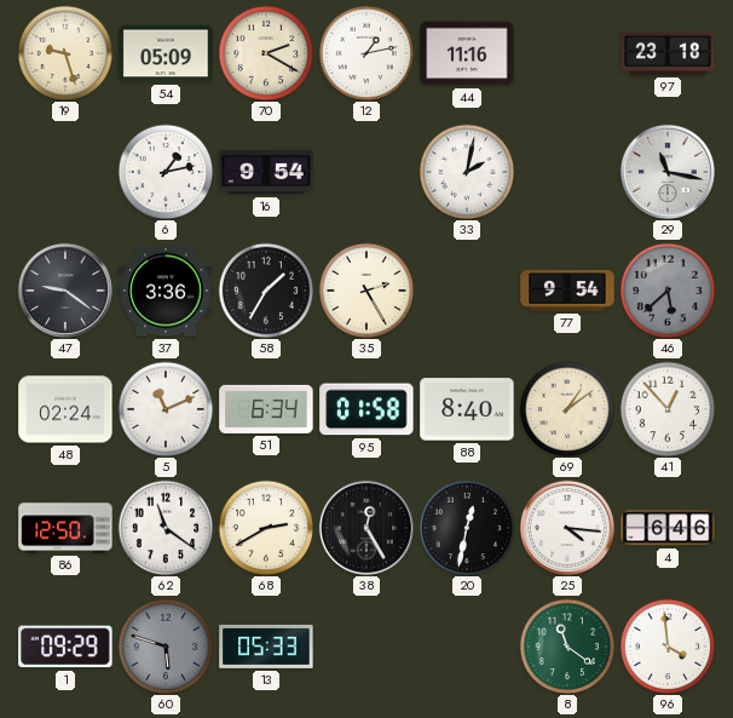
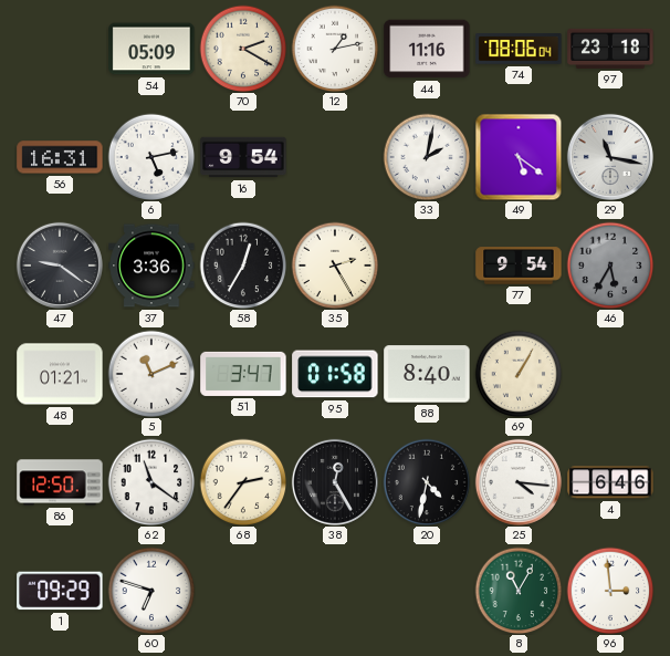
19: 9:27 -> none
74: none -> 08:06
56: none -> 16:31
6: 1:13 -> 5:13
49: none -> 5:21
58: 1:35 -> 12:35
46: 5:38 -> 5:35
48: 02:24 -> 01:21
51: 6:34 -> 3:47
69: 1:09 -> 1:05
41: 12:53 -> none
68: 2:40 -> 2:36
20: 12:32 -> 4:32
60: 5:48 -> 6:48
60 dial: grey -> white
13: 05:33 -> none
8: 11:21 -> 11:05
96: 3:59 -> 2:59
